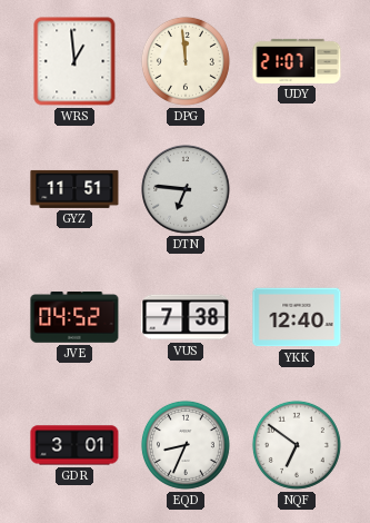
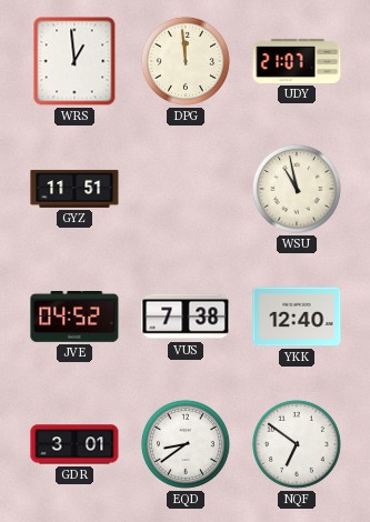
DTN: 6:46 -> none
WSU: none -> 10:58
EQD: 8:34 -> 8:39
